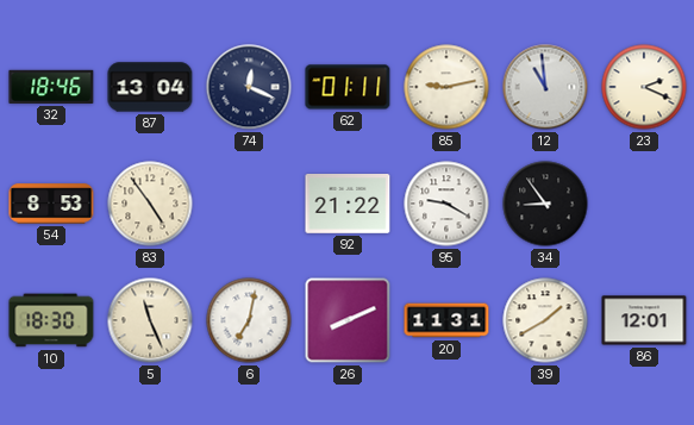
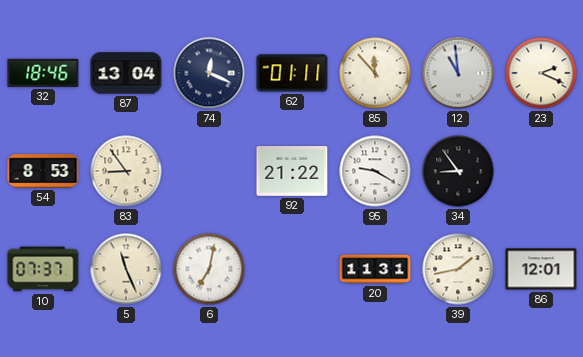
85: 9:13 -> 11:53
83: 4:54 -> 8:54
10: 18:30 -> 07:37
26: 8:11 -> none
39: 1:40 -> 1:43
